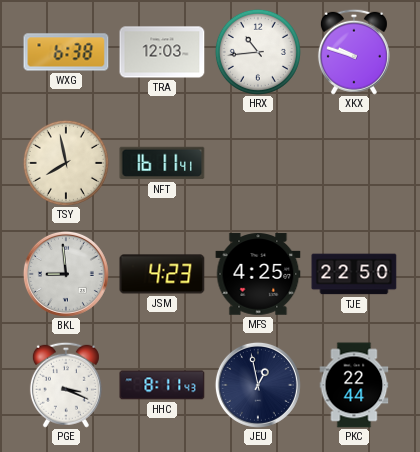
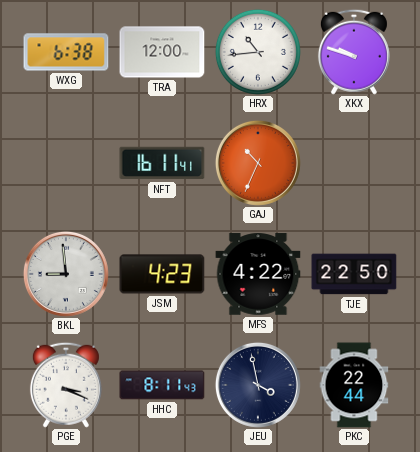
TRA: 12:03 -> 12:00
TSY: 7:58 -> none
GAJ: none -> 10:34
MFS: 4:25 -> 4:22
JEU: 12:58 -> 3:58
